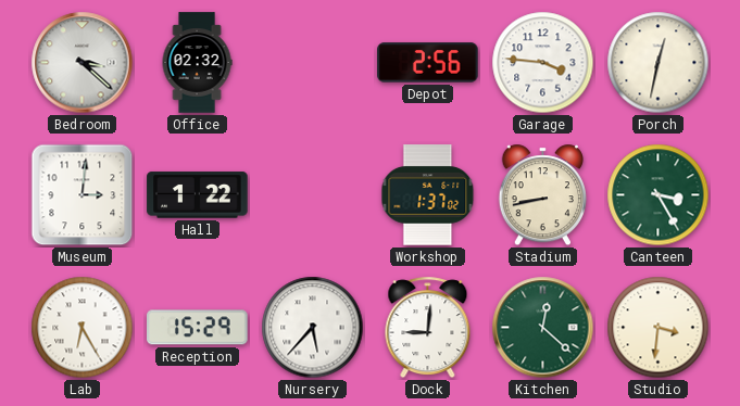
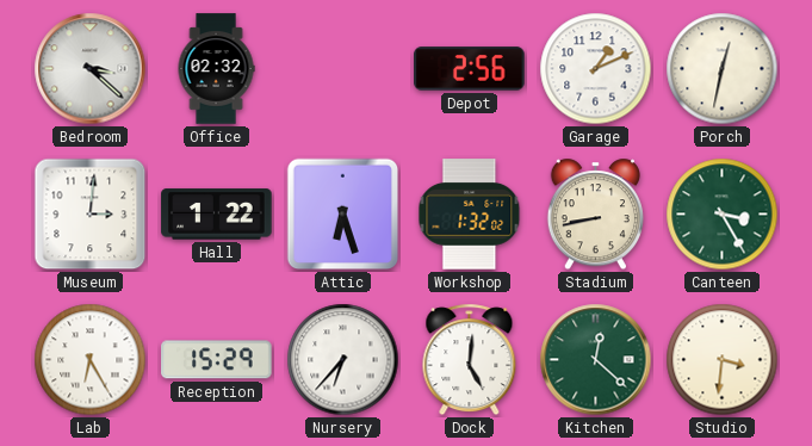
Garage: 3:46 -> 1:11
Attic: none -> 6:27
Workshop: 1:37 -> 1:32
Nursery: 5:37 -> 6:37
Dock: 9:01 -> 5:01
